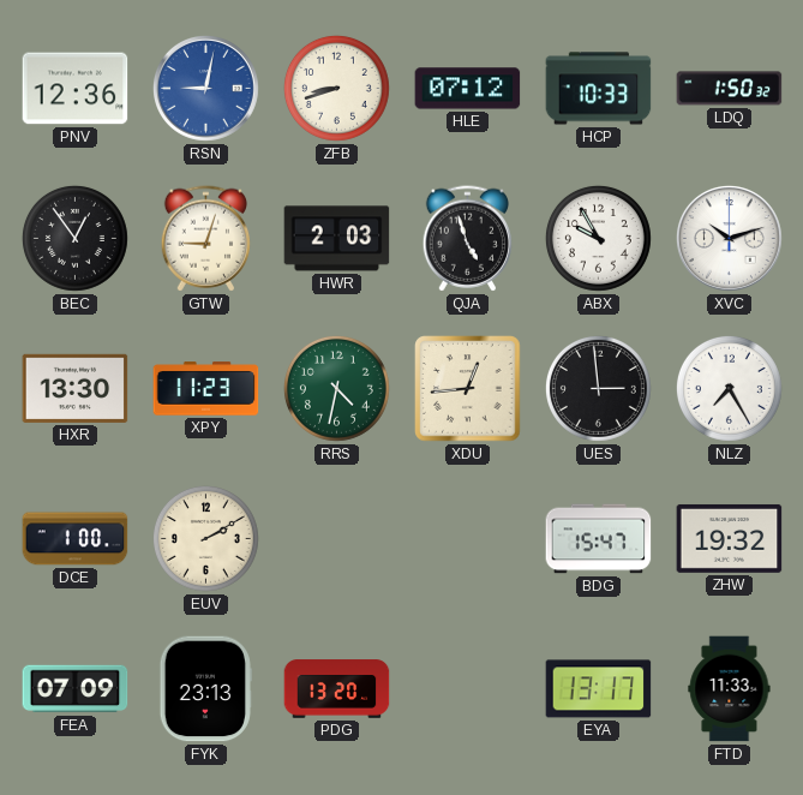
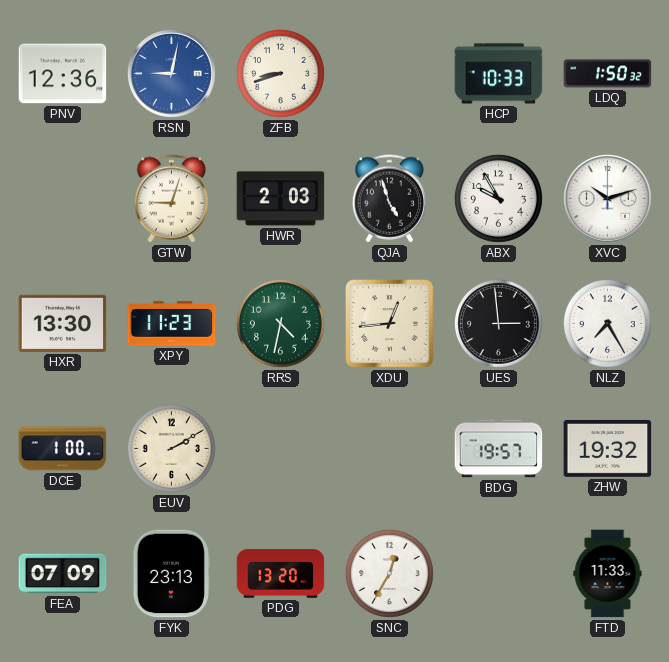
HLE: 07:12 -> none
BEC: 12:54 -> none
BDG: 15:47 -> 19:57
SNC: none -> 12:35
EYA: 13:17 -> none
